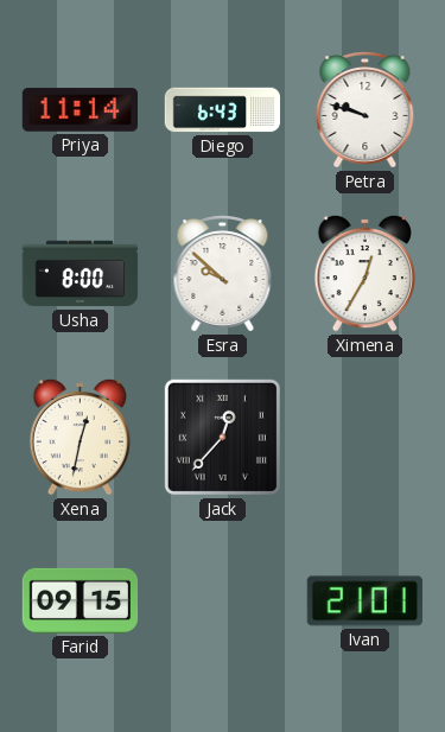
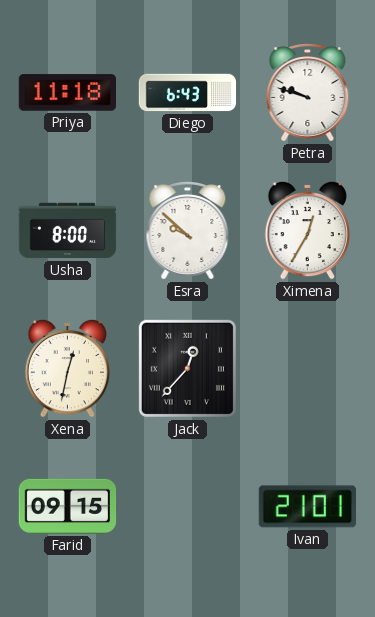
Priya: 11:14 -> 11:18
